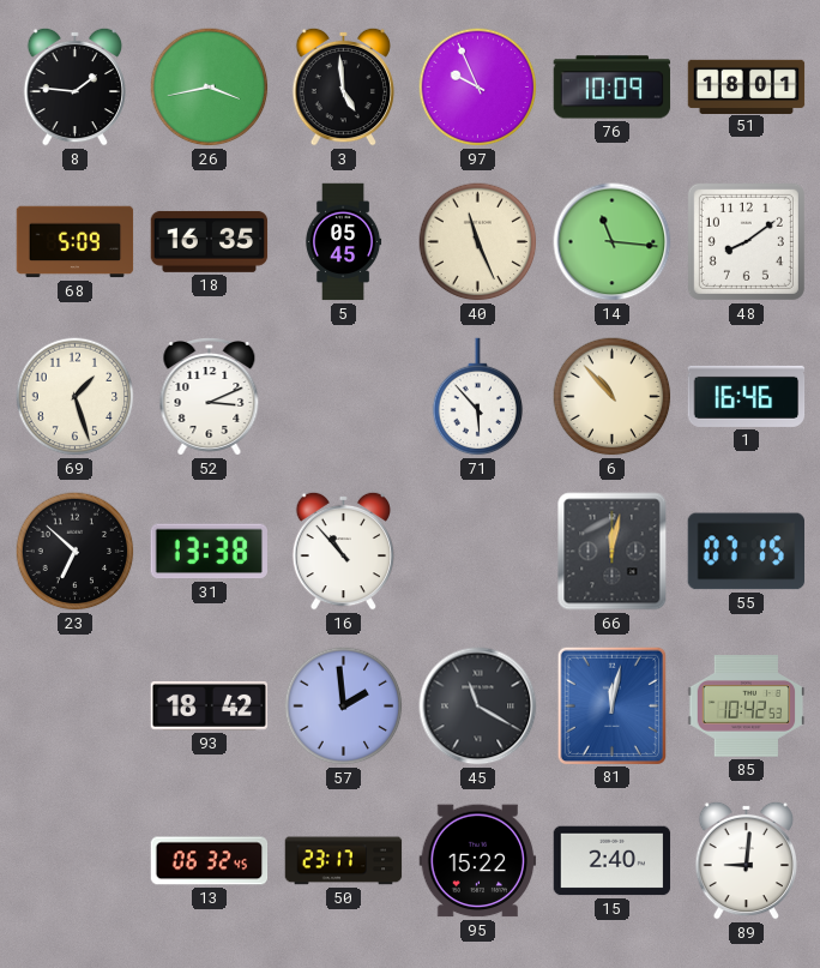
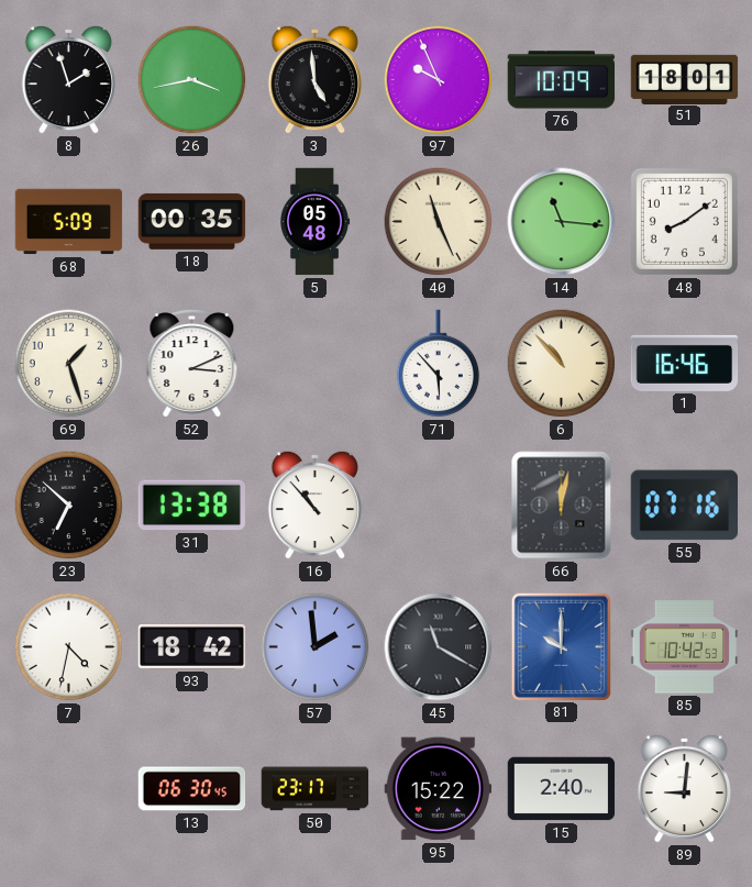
8: 1:46 -> 1:57
18: 16:35 -> 00:35
5: 05:45 -> 05:48
55: 07:15 -> 07:16
7: none -> 4:32
81: 12:02 -> 10:00
13: 06:32 -> 06:30
